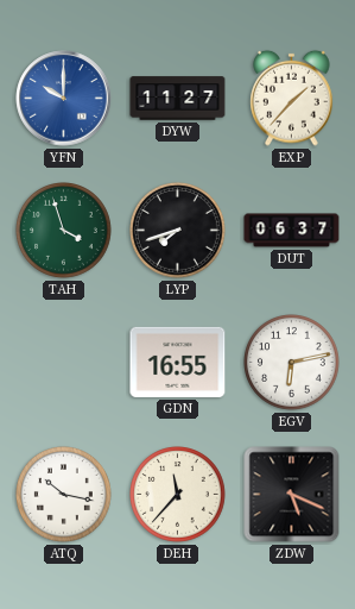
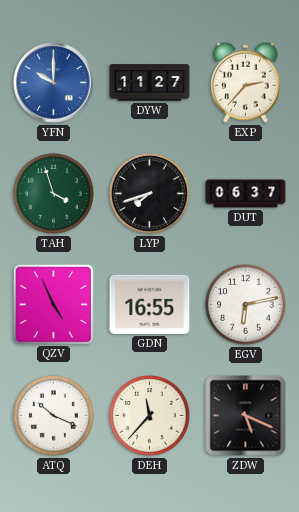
EXP: 1:37 -> 2:37
QZV: none -> 4:56
ATQ: 10:17 -> 10:19
